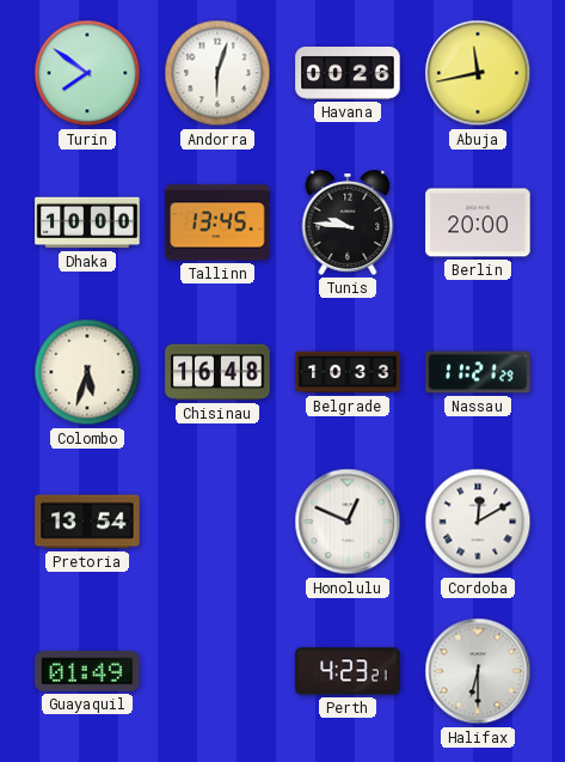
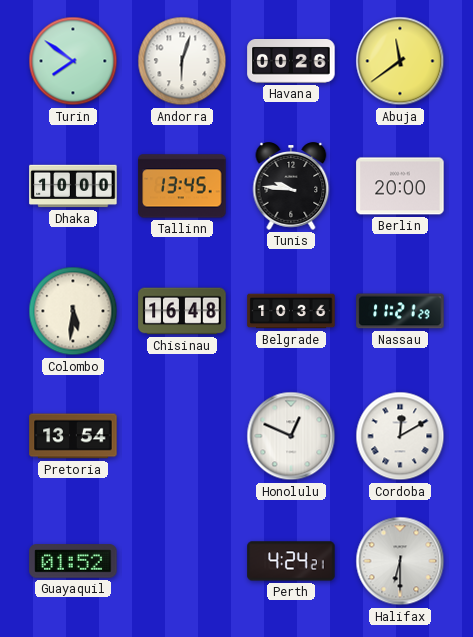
Abuja: 11:43 -> 11:39
Colombo: 5:33 -> 5:31
Belgrade: 10:33 -> 10:36
Guayaquil: 01:49 -> 01:52
Perth: 4:23 -> 4:24
